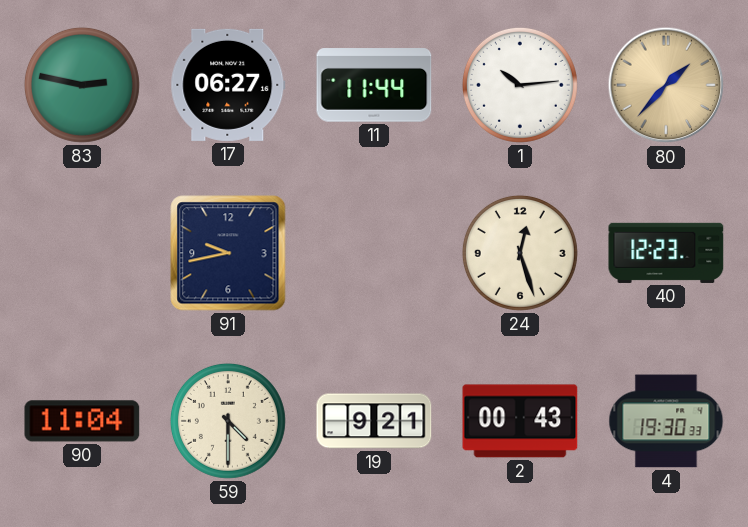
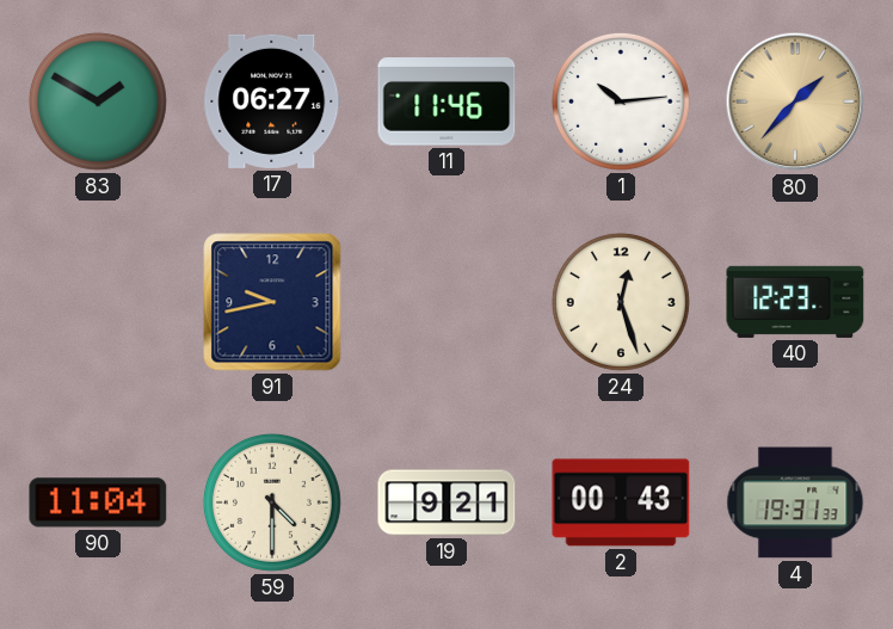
83: 2:47 -> 1:50
11: 11:44 -> 11:46
4: 19:30 -> 19:31
